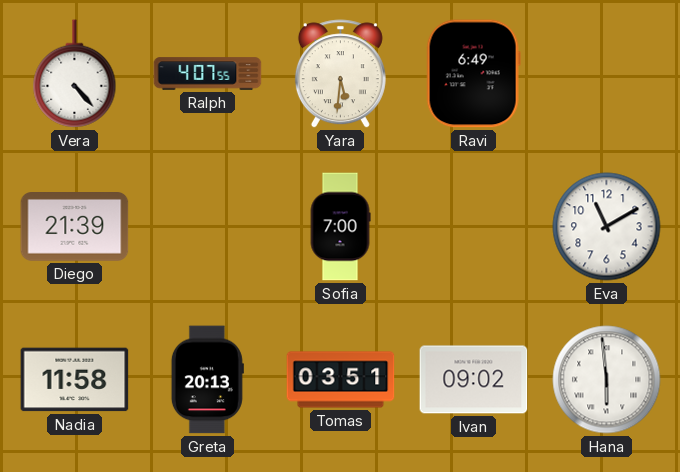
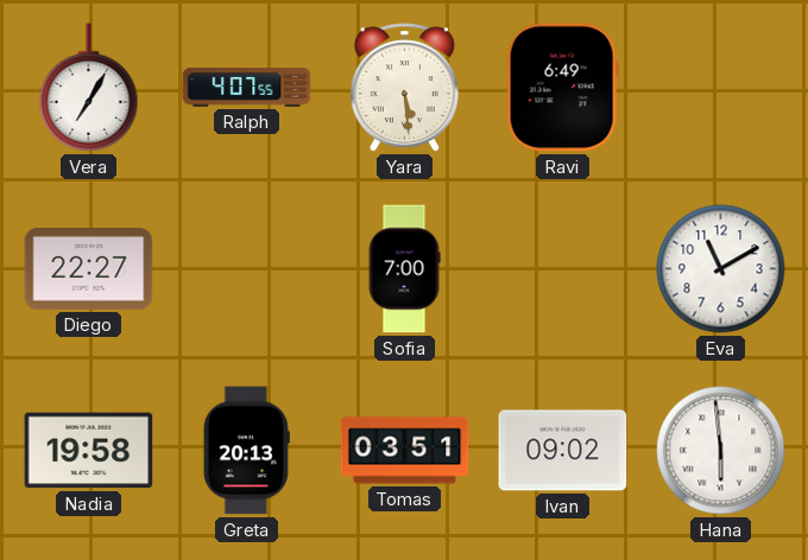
Vera: 4:23 -> 7:05
Yara: 5:31 -> 5:29
Diego: 21:39 -> 22:27
Nadia: 11:58 -> 19:58
